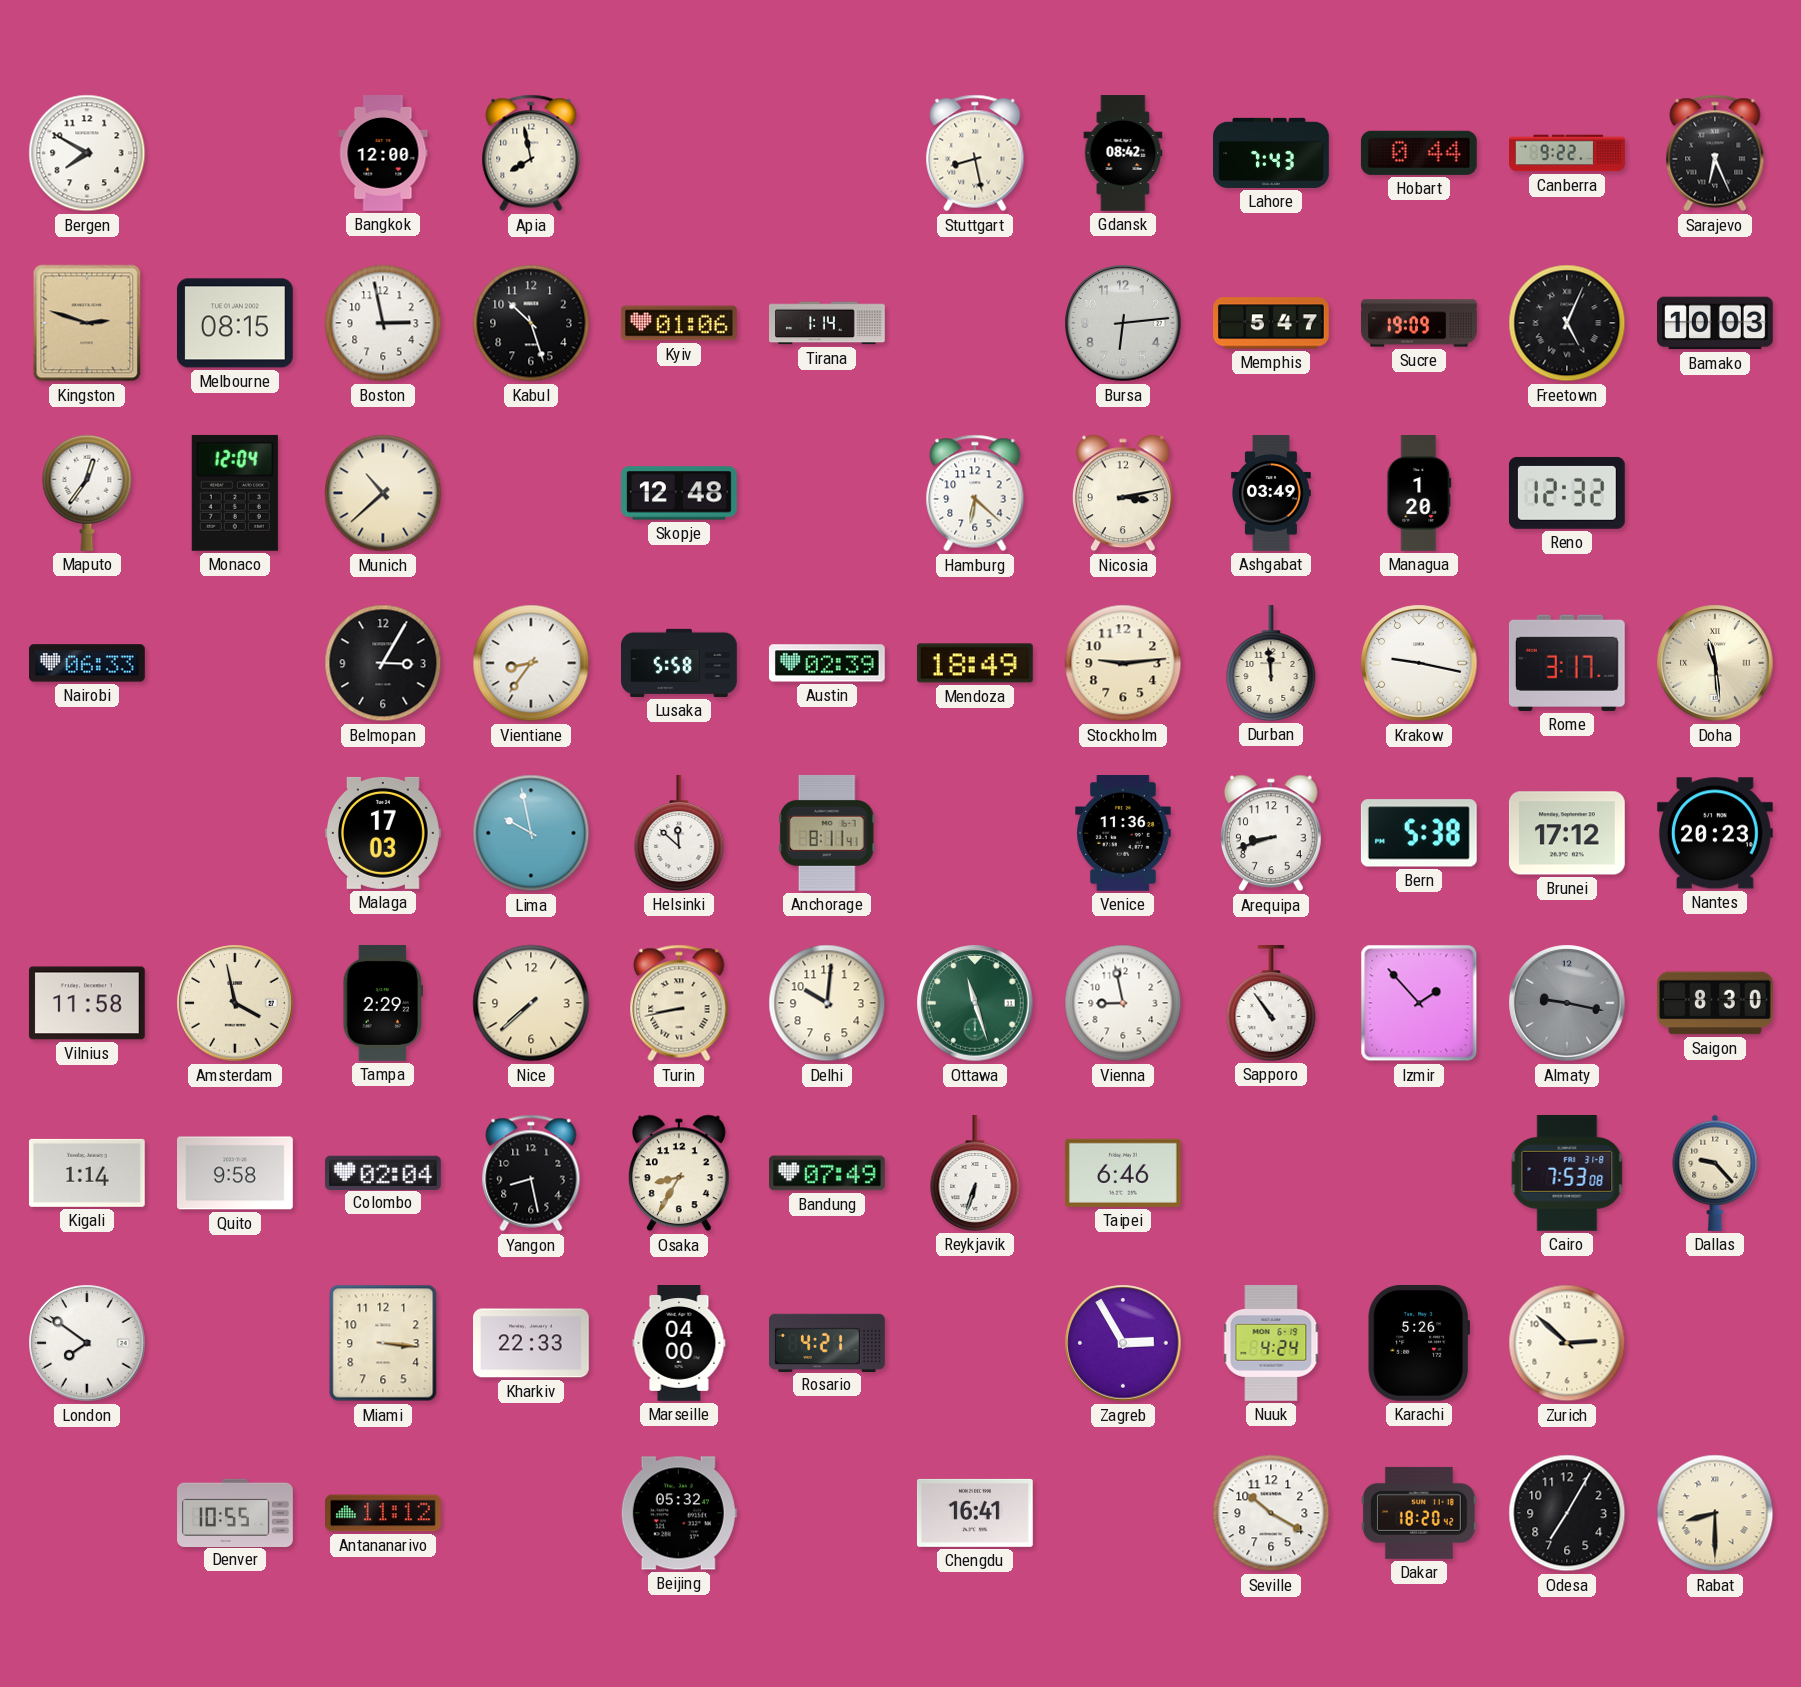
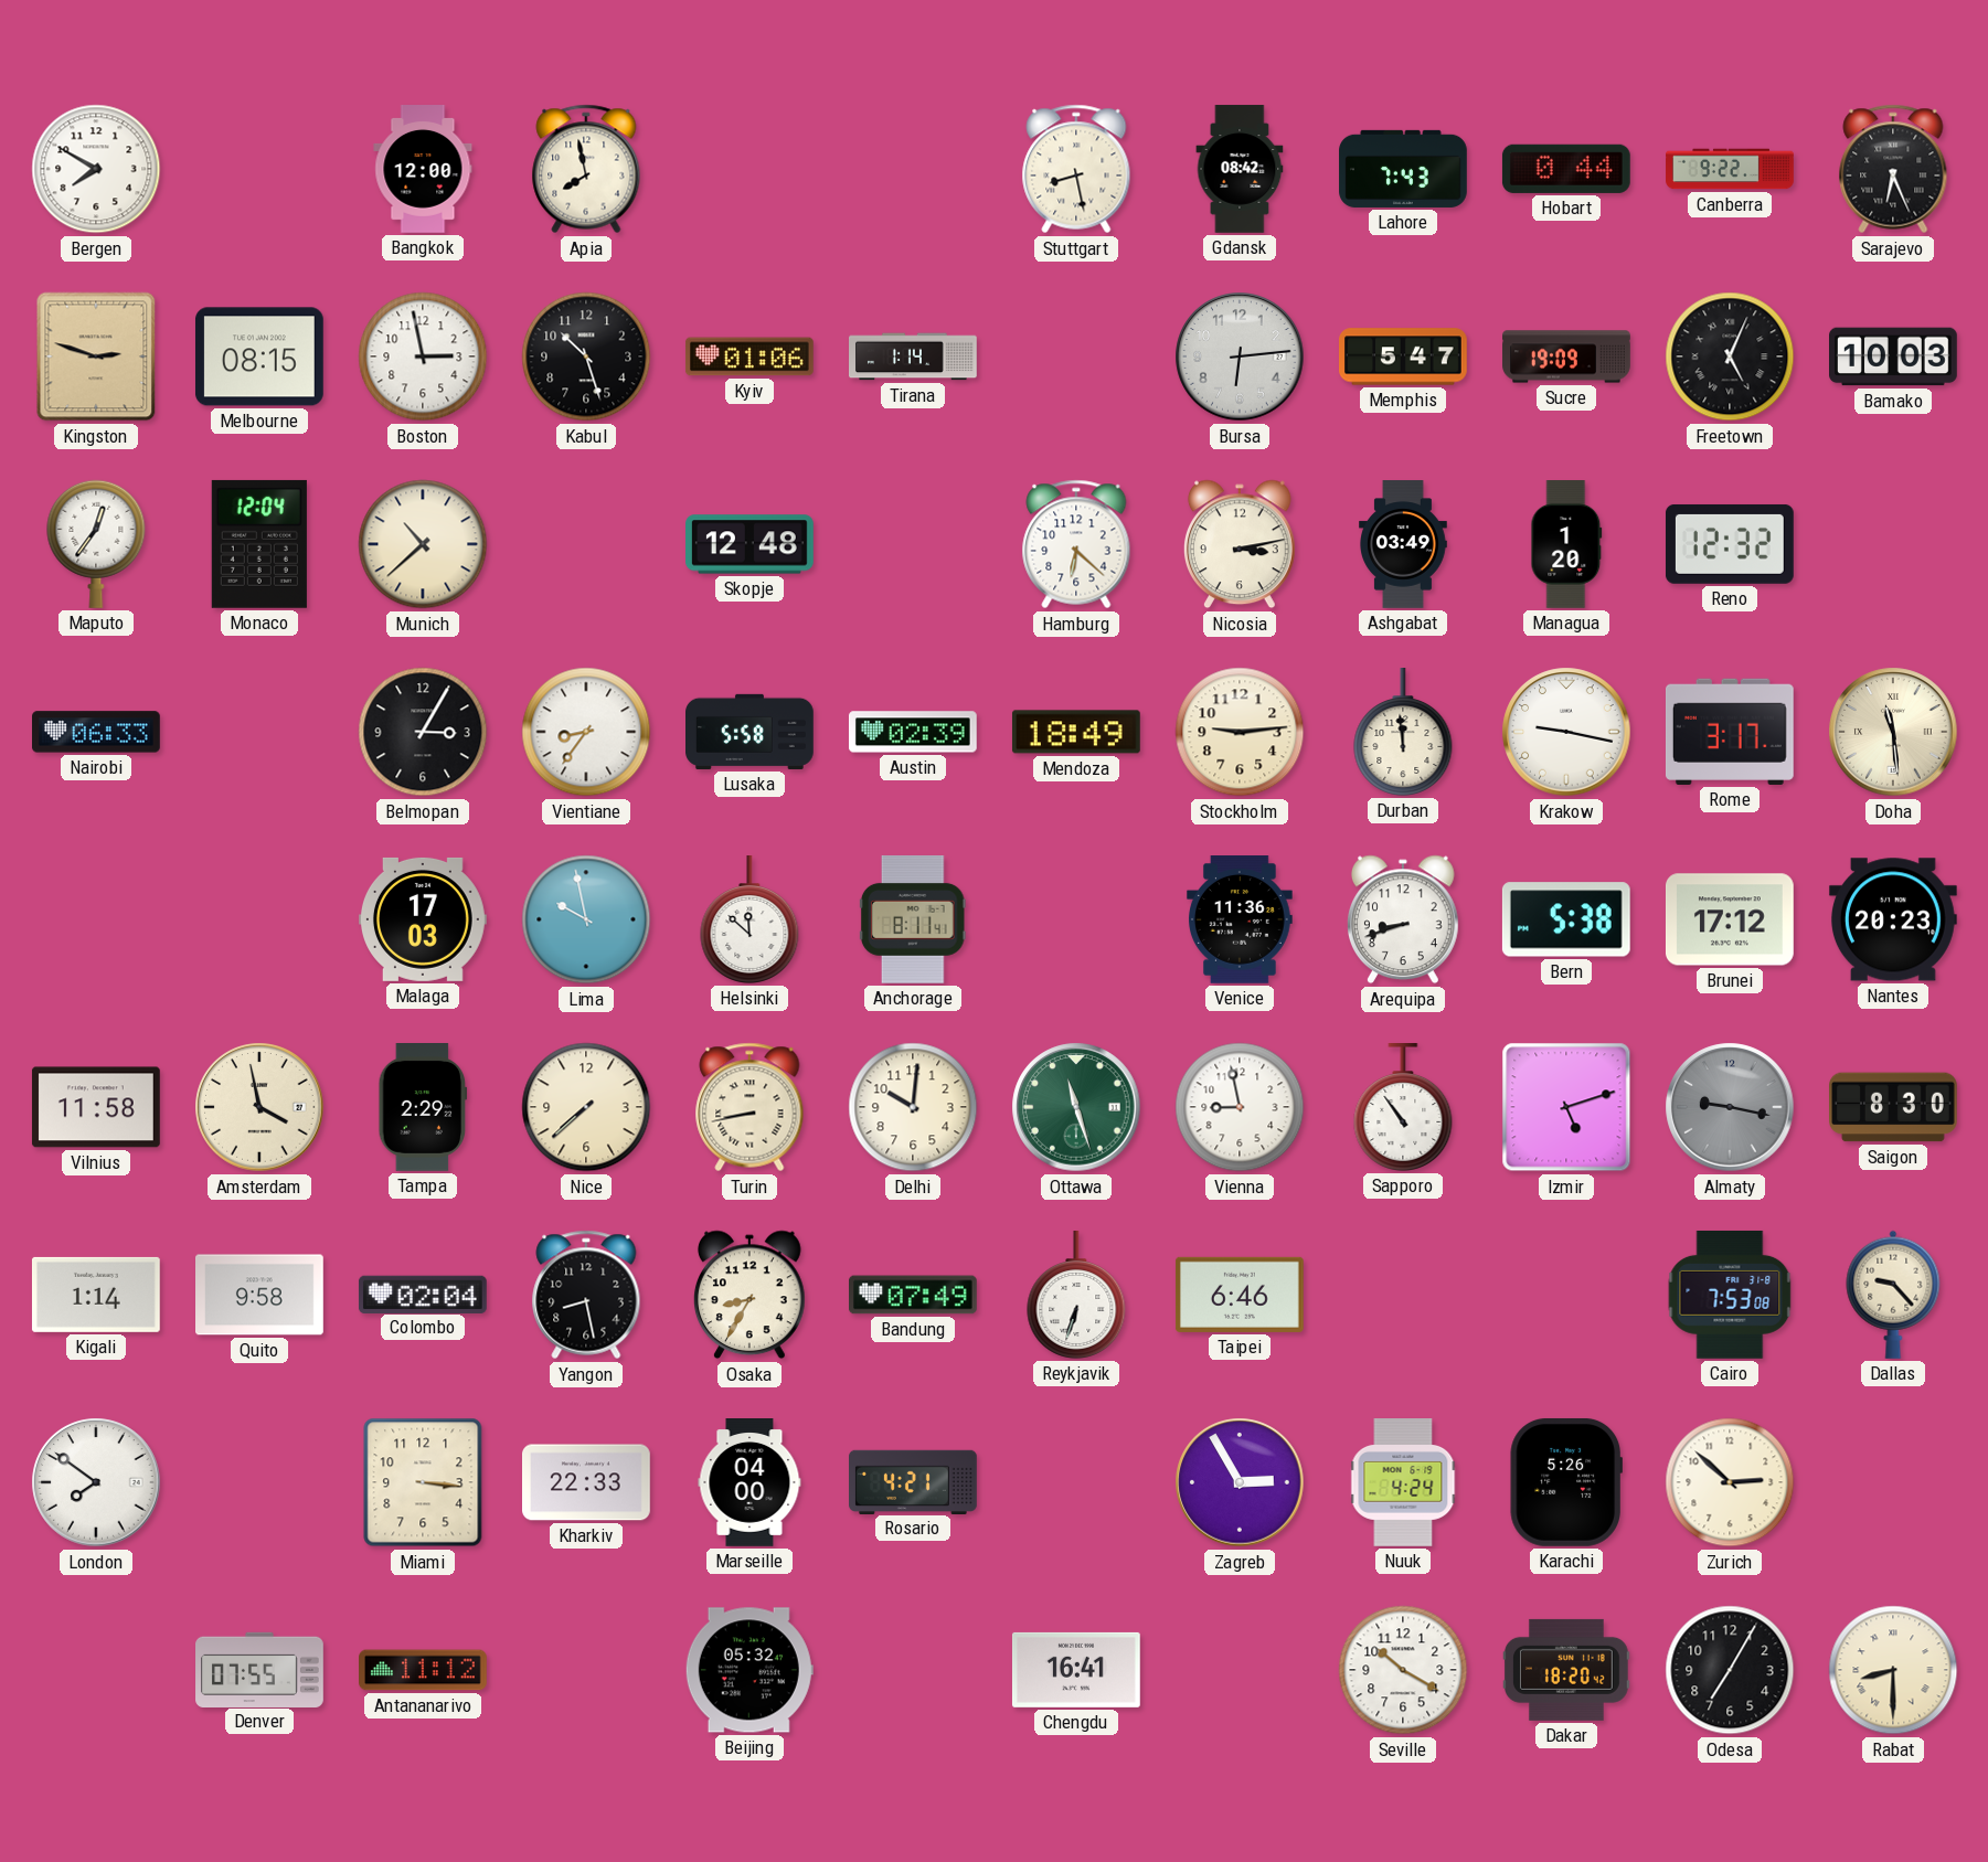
Izmir: 1:53 -> 5:12
Denver: 10:55 -> 07:55
